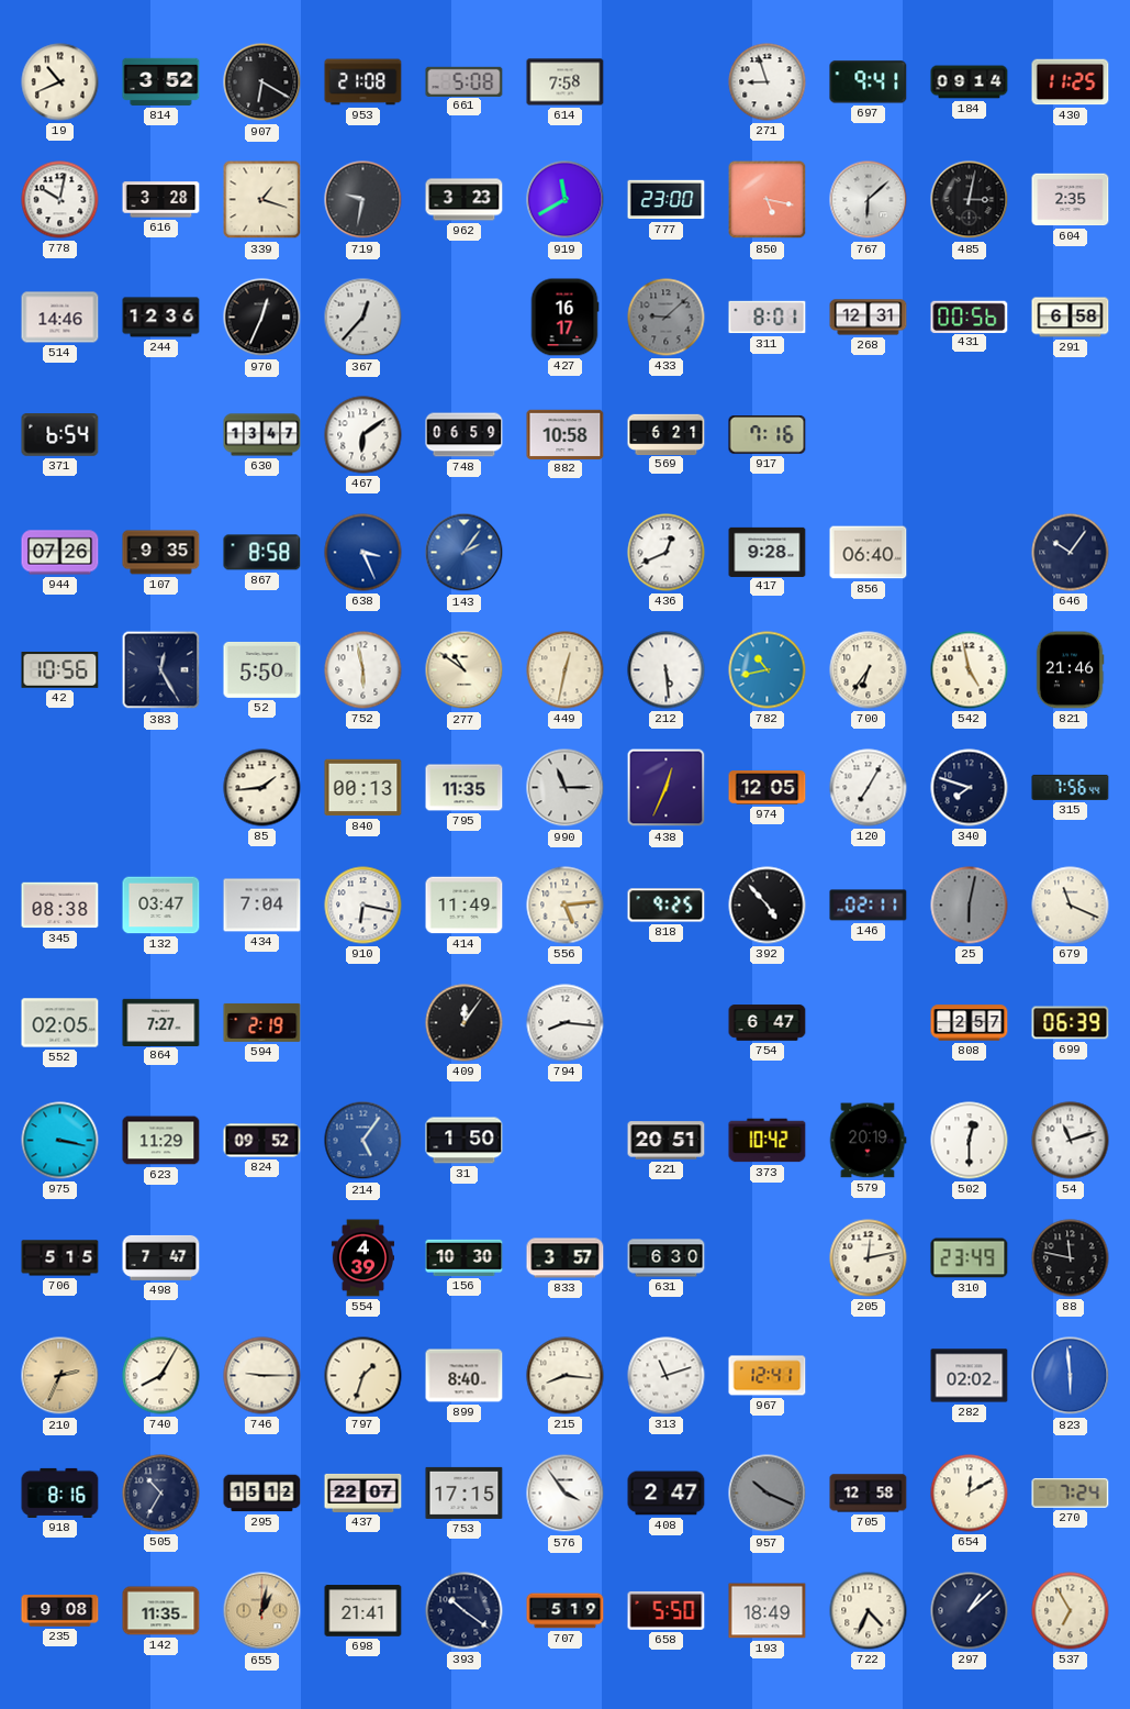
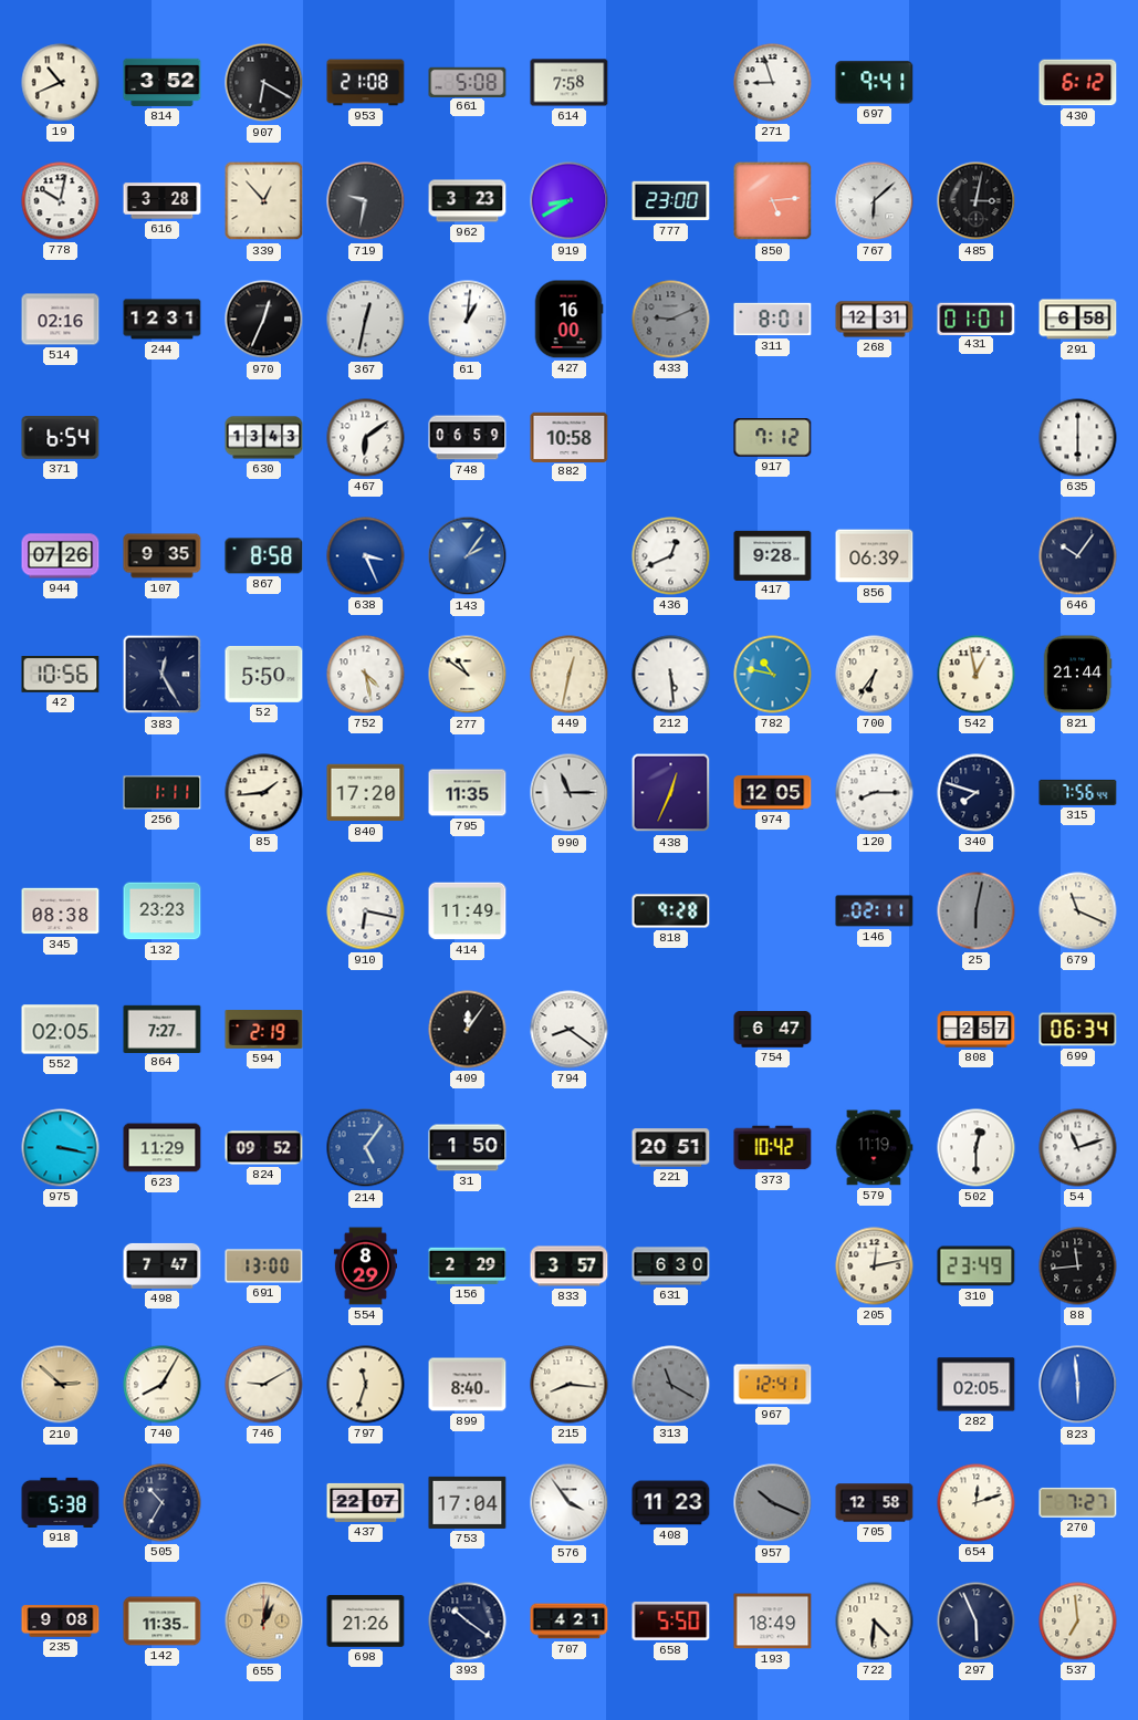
184: 09:14 -> none
430: 11:25 -> 6:12
339: 1:18 -> 12:53
919: 11:40 -> 8:40
850: 5:17 -> 5:14
604: 2:35 -> none
514: 14:46 -> 02:16
244: 12:36 -> 12:31
367: 12:37 -> 12:32
61: none -> 1:01
427: 16:17 -> 16:00
433: 9:08 -> 9:11
431: 00:56 -> 01:01
630: 13:47 -> 13:43
569: 6:21 -> none
917: 7:16 -> 7:12
635: none -> 6:00
856: 06:40 -> 06:39
752: 5:58 -> 4:28
782: 10:43 -> 10:47
542: 4:58 -> 12:58
821: 21:46 -> 21:44
256: none -> 1:11
840: 00:13 -> 17:20
120: 7:05 -> 8:15
132: 03:47 -> 23:23
434: 7:04 -> none
556: 5:14 -> none
818: 9:25 -> 9:28
392: 4:53 -> none
794: 8:16 -> 8:21
699: 06:39 -> 06:34
579: 20:19 -> 11:19
706: 5:15 -> none
691: none -> 13:00
554: 4:39 -> 8:29
156: 10:30 -> 2:29
88: 11:47 -> 11:44
210: 2:34 -> 2:52
746: 9:15 -> 9:10
797: 1:33 -> 11:33
313: 11:12 -> 11:20
313 dial: white -> grey
282: 02:02 -> 02:05
918: 8:16 -> 5:38
295: 15:12 -> none
753: 17:15 -> 17:04
408: 2:47 -> 11:23
654: 12:10 -> 12:12
270: 7:24 -> 7:27
698: 21:41 -> 21:26
707: 5:19 -> 4:21
722: 4:34 -> 4:31
297: 1:08 -> 5:56
537: 6:55 -> 6:59
